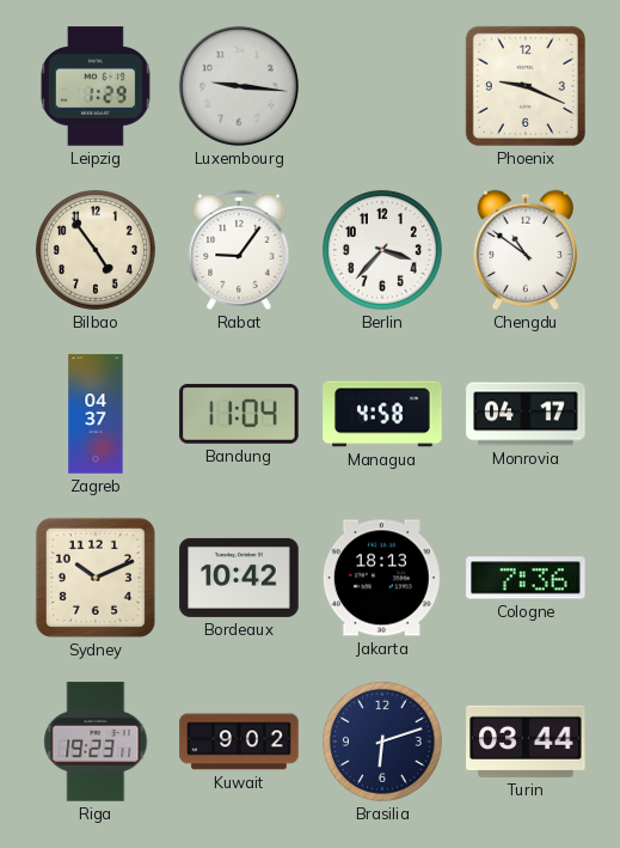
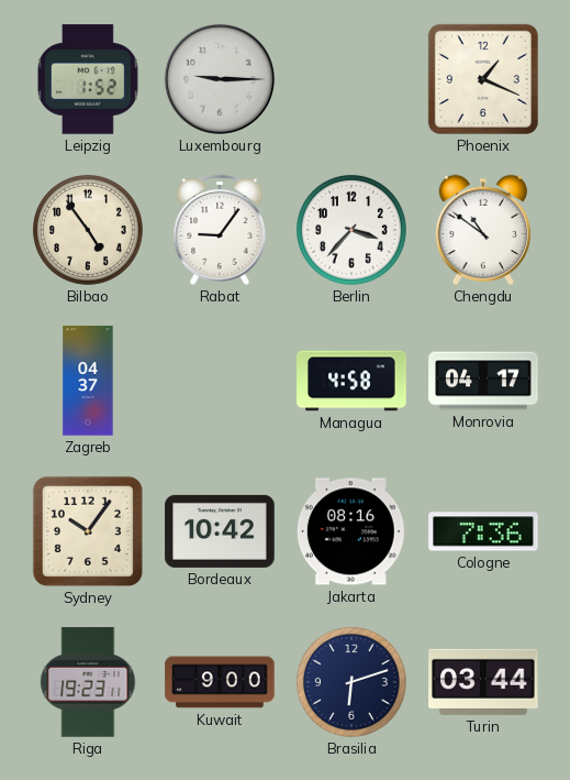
Leipzig: 1:29 -> 1:52
Luxembourg: 9:16 -> 9:15
Phoenix: 9:19 -> 1:19
Bandung: 11:04 -> none
Sydney: 10:11 -> 10:06
Jakarta: 18:13 -> 08:16
Kuwait: 9:02 -> 9:00
